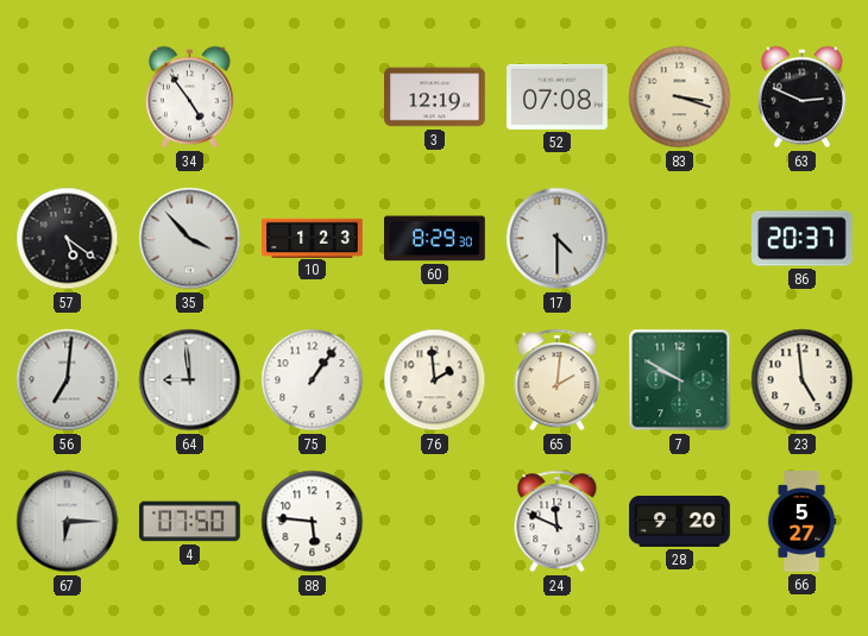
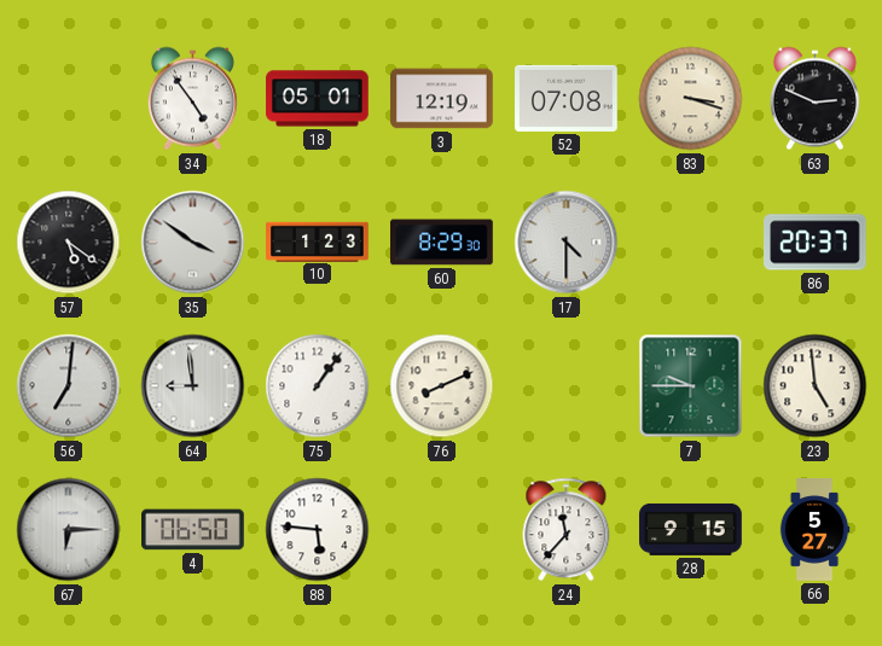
18: none -> 05:01
35: 3:53 -> 3:51
76: 1:59 -> 8:11
65: 2:01 -> none
7: 9:50 -> 9:45
4: 07:50 -> 06:50
24: 11:49 -> 11:37
28: 9:20 -> 9:15
